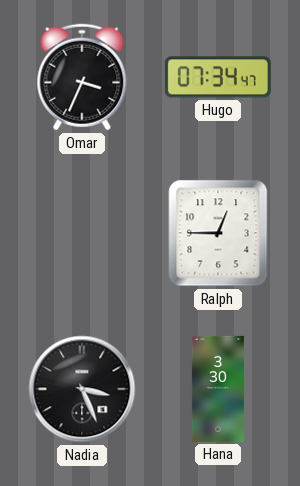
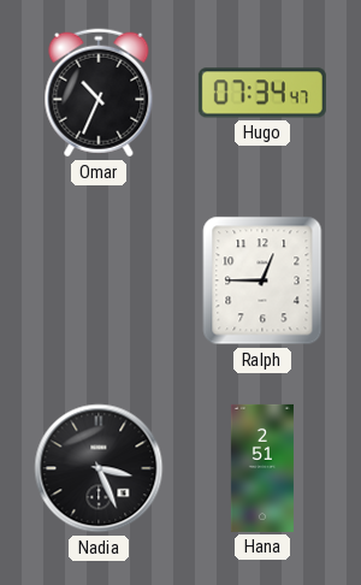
Omar: 3:34 -> 10:34
Hana: 3:30 -> 2:51
